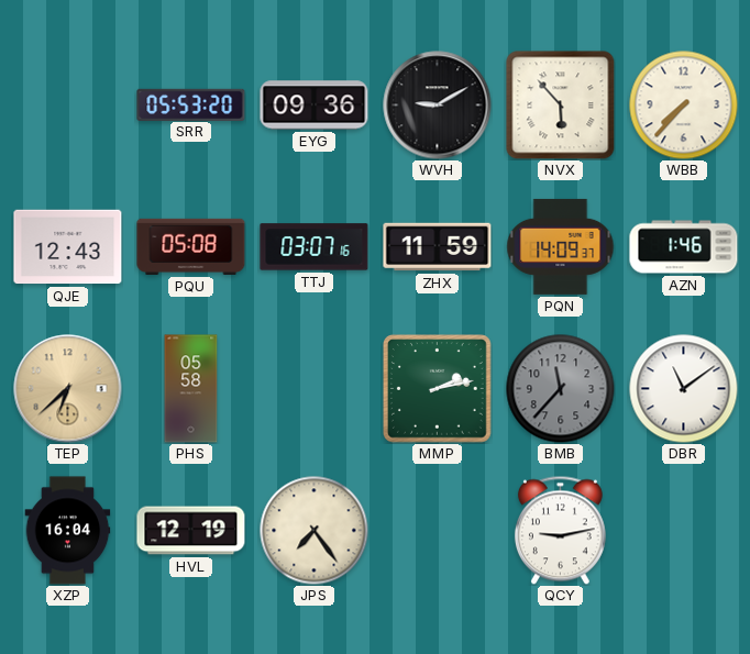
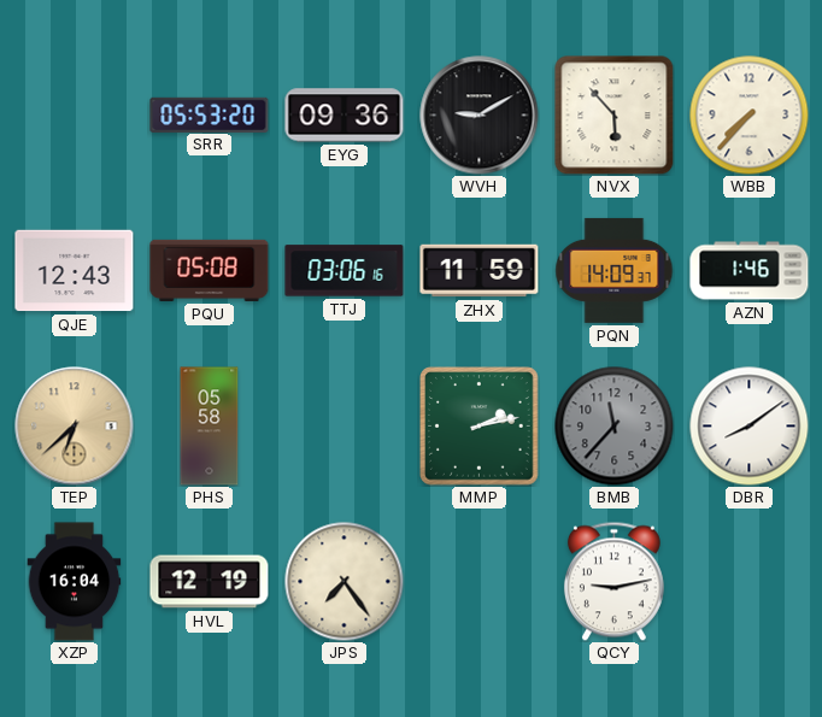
TTJ: 03:07 -> 03:06
DBR: 11:09 -> 8:09
